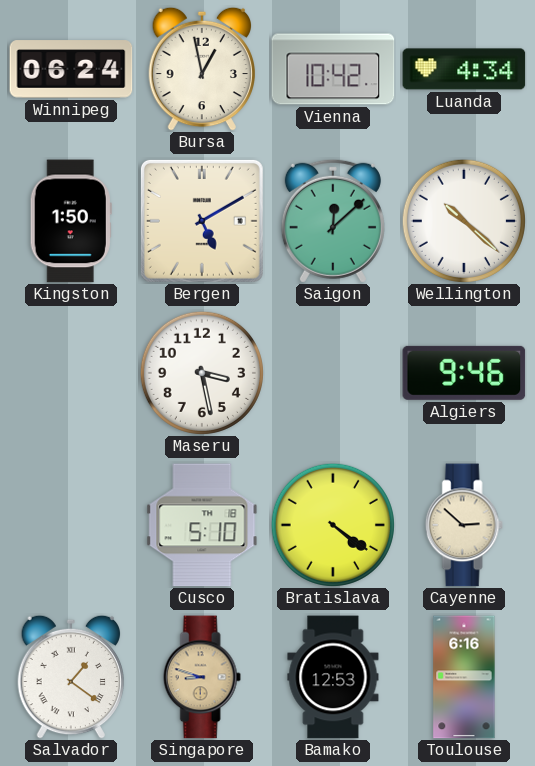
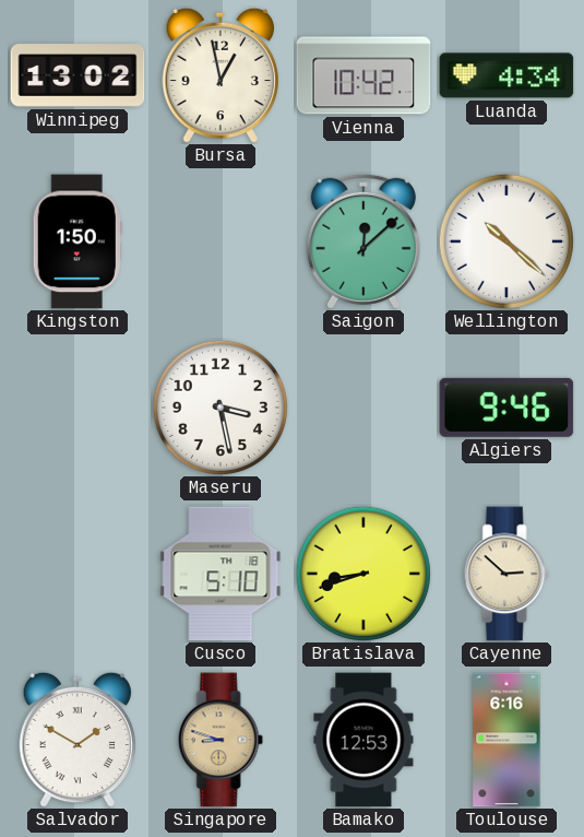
Winnipeg: 06:24 -> 13:02
Bergen: 5:10 -> none
Bratislava: 4:21 -> 8:42
Salvador: 1:21 -> 1:50
